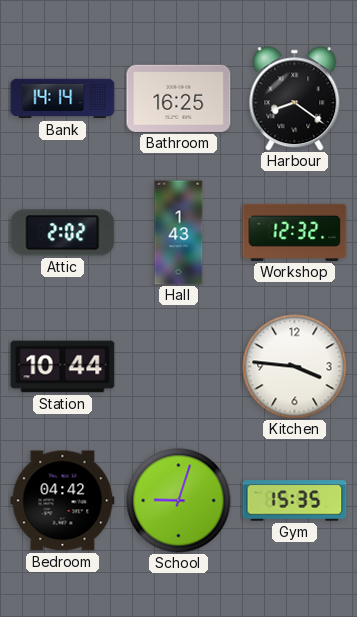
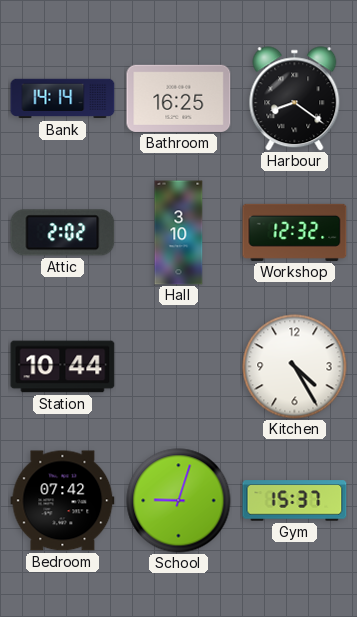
Hall: 1:43 -> 3:10
Kitchen: 3:46 -> 4:25
Bedroom: 04:42 -> 07:42
Gym: 15:35 -> 15:37
